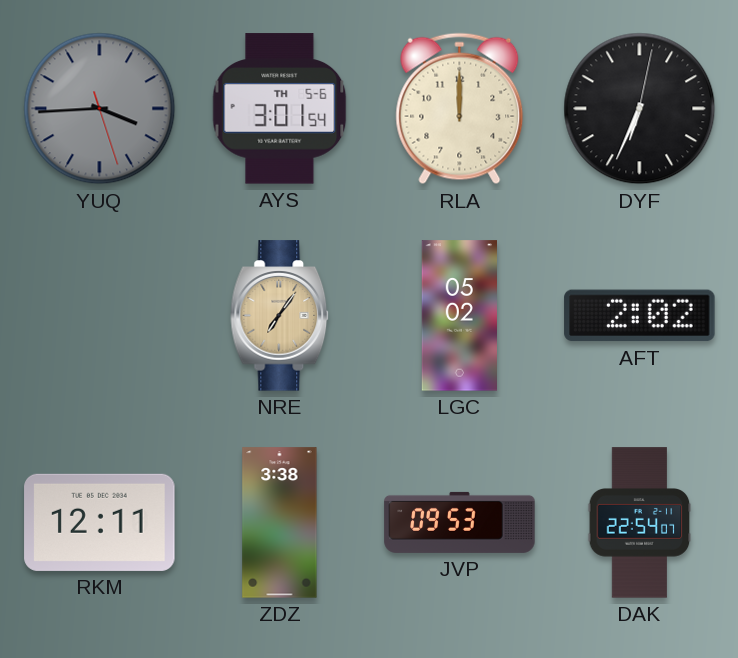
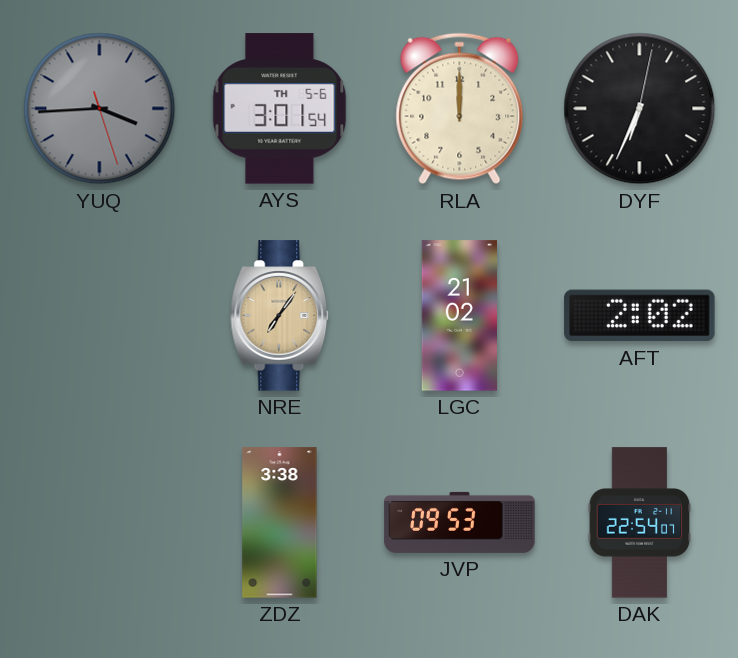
LGC: 05:02 -> 21:02
RKM: 12:11 -> none
